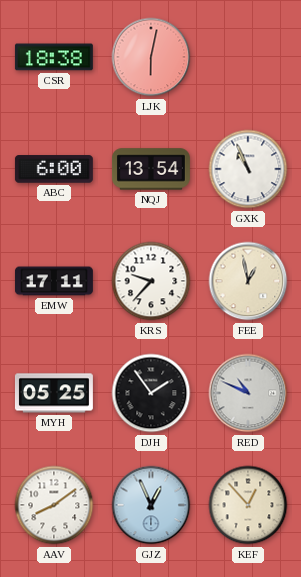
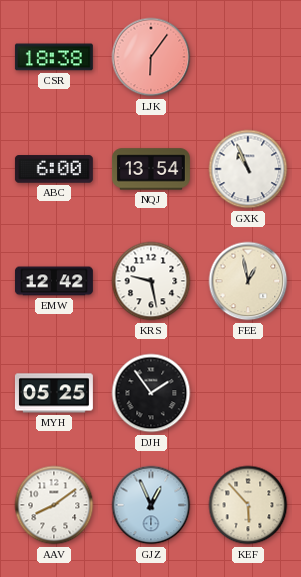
LJK: 6:02 -> 6:06
EMW: 17:11 -> 12:42
KRS: 9:37 -> 9:28
RED: 10:49 -> none
KEF: 12:53 -> 5:53
